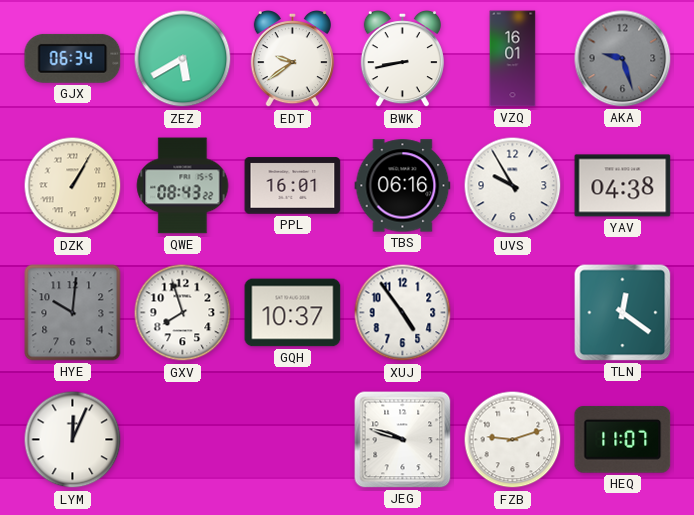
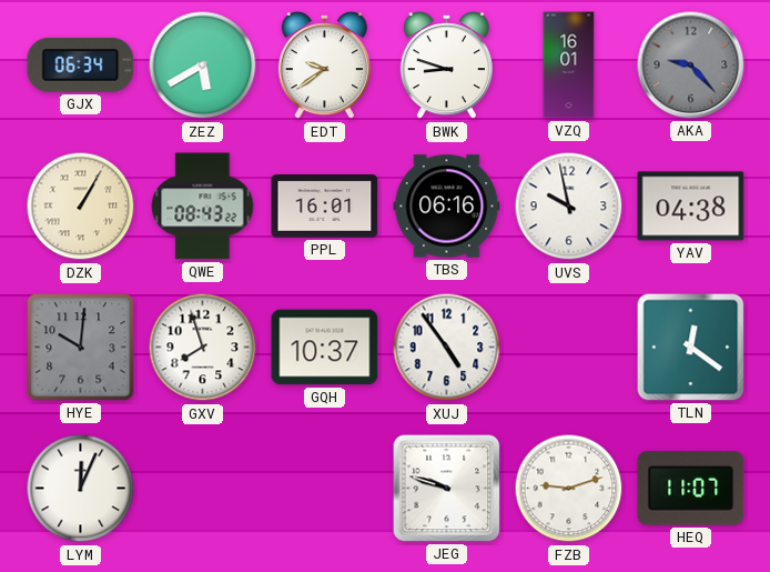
BWK: 8:43 -> 8:48
AKA: 9:27 -> 9:23
UVS: 9:55 -> 9:58
